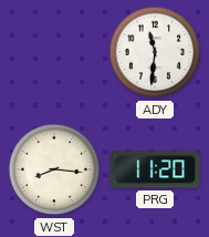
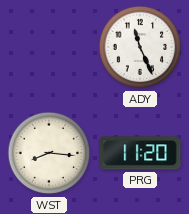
ADY: 11:31 -> 11:26
